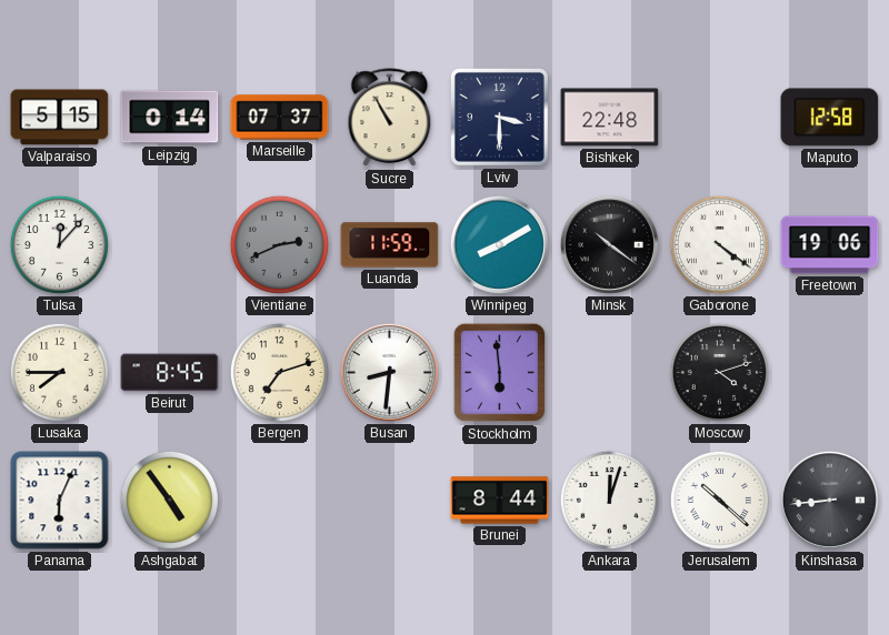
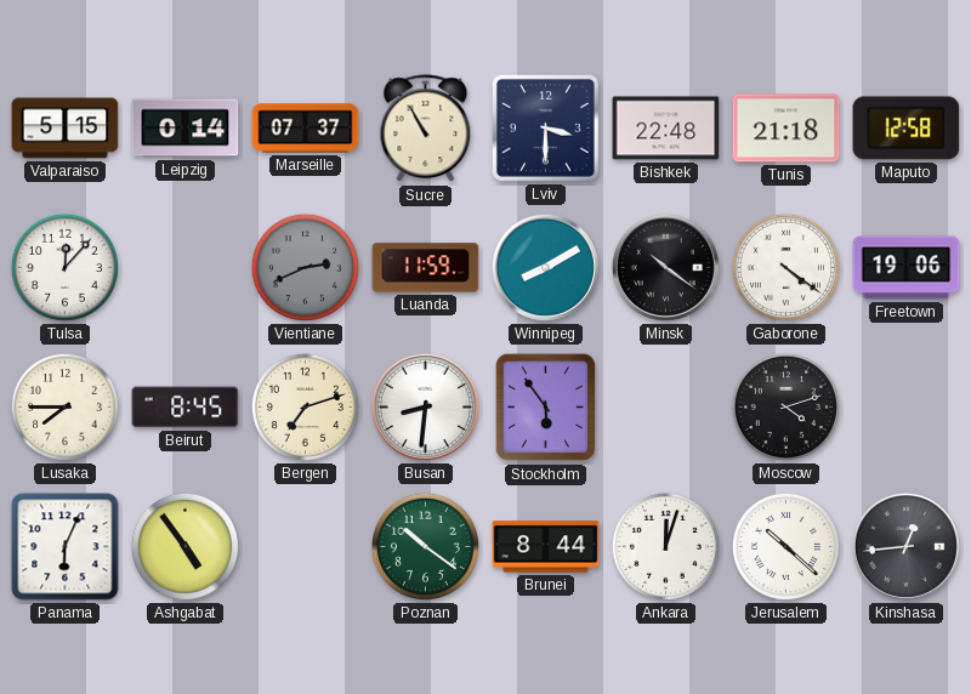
Tunis: none -> 21:18
Stockholm: 5:59 -> 5:54
Poznan: none -> 10:21
Kinshasa: 8:44 -> 12:44
